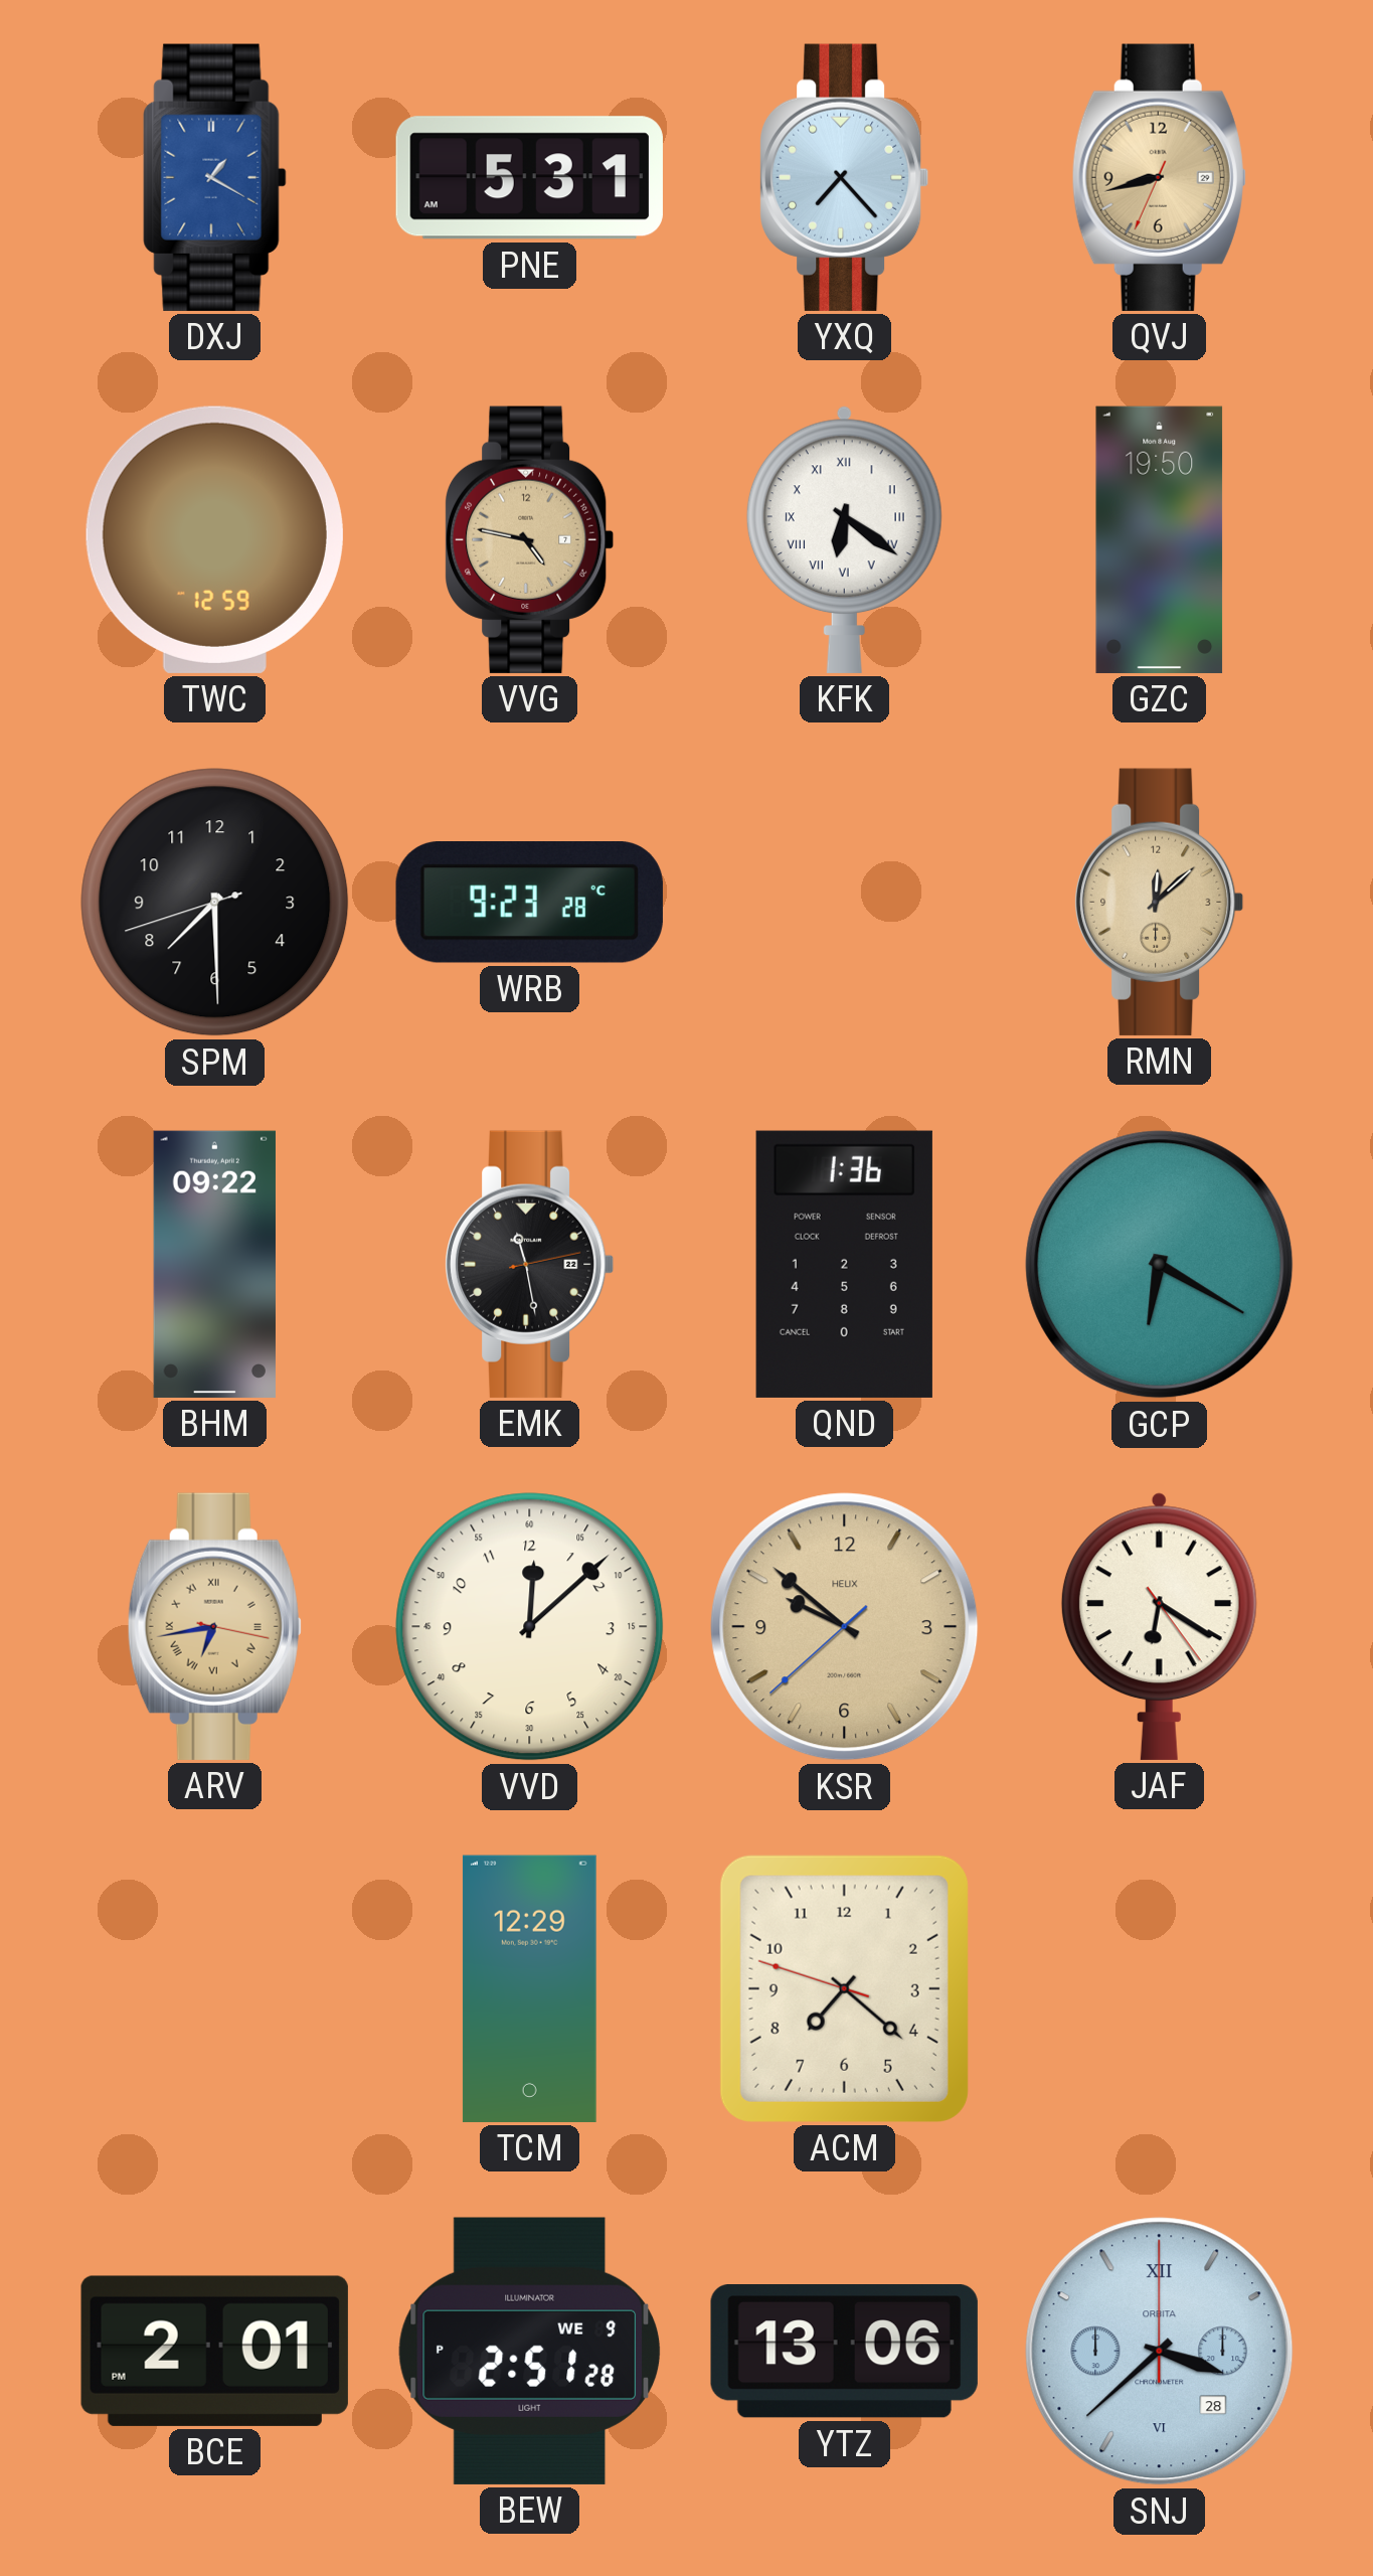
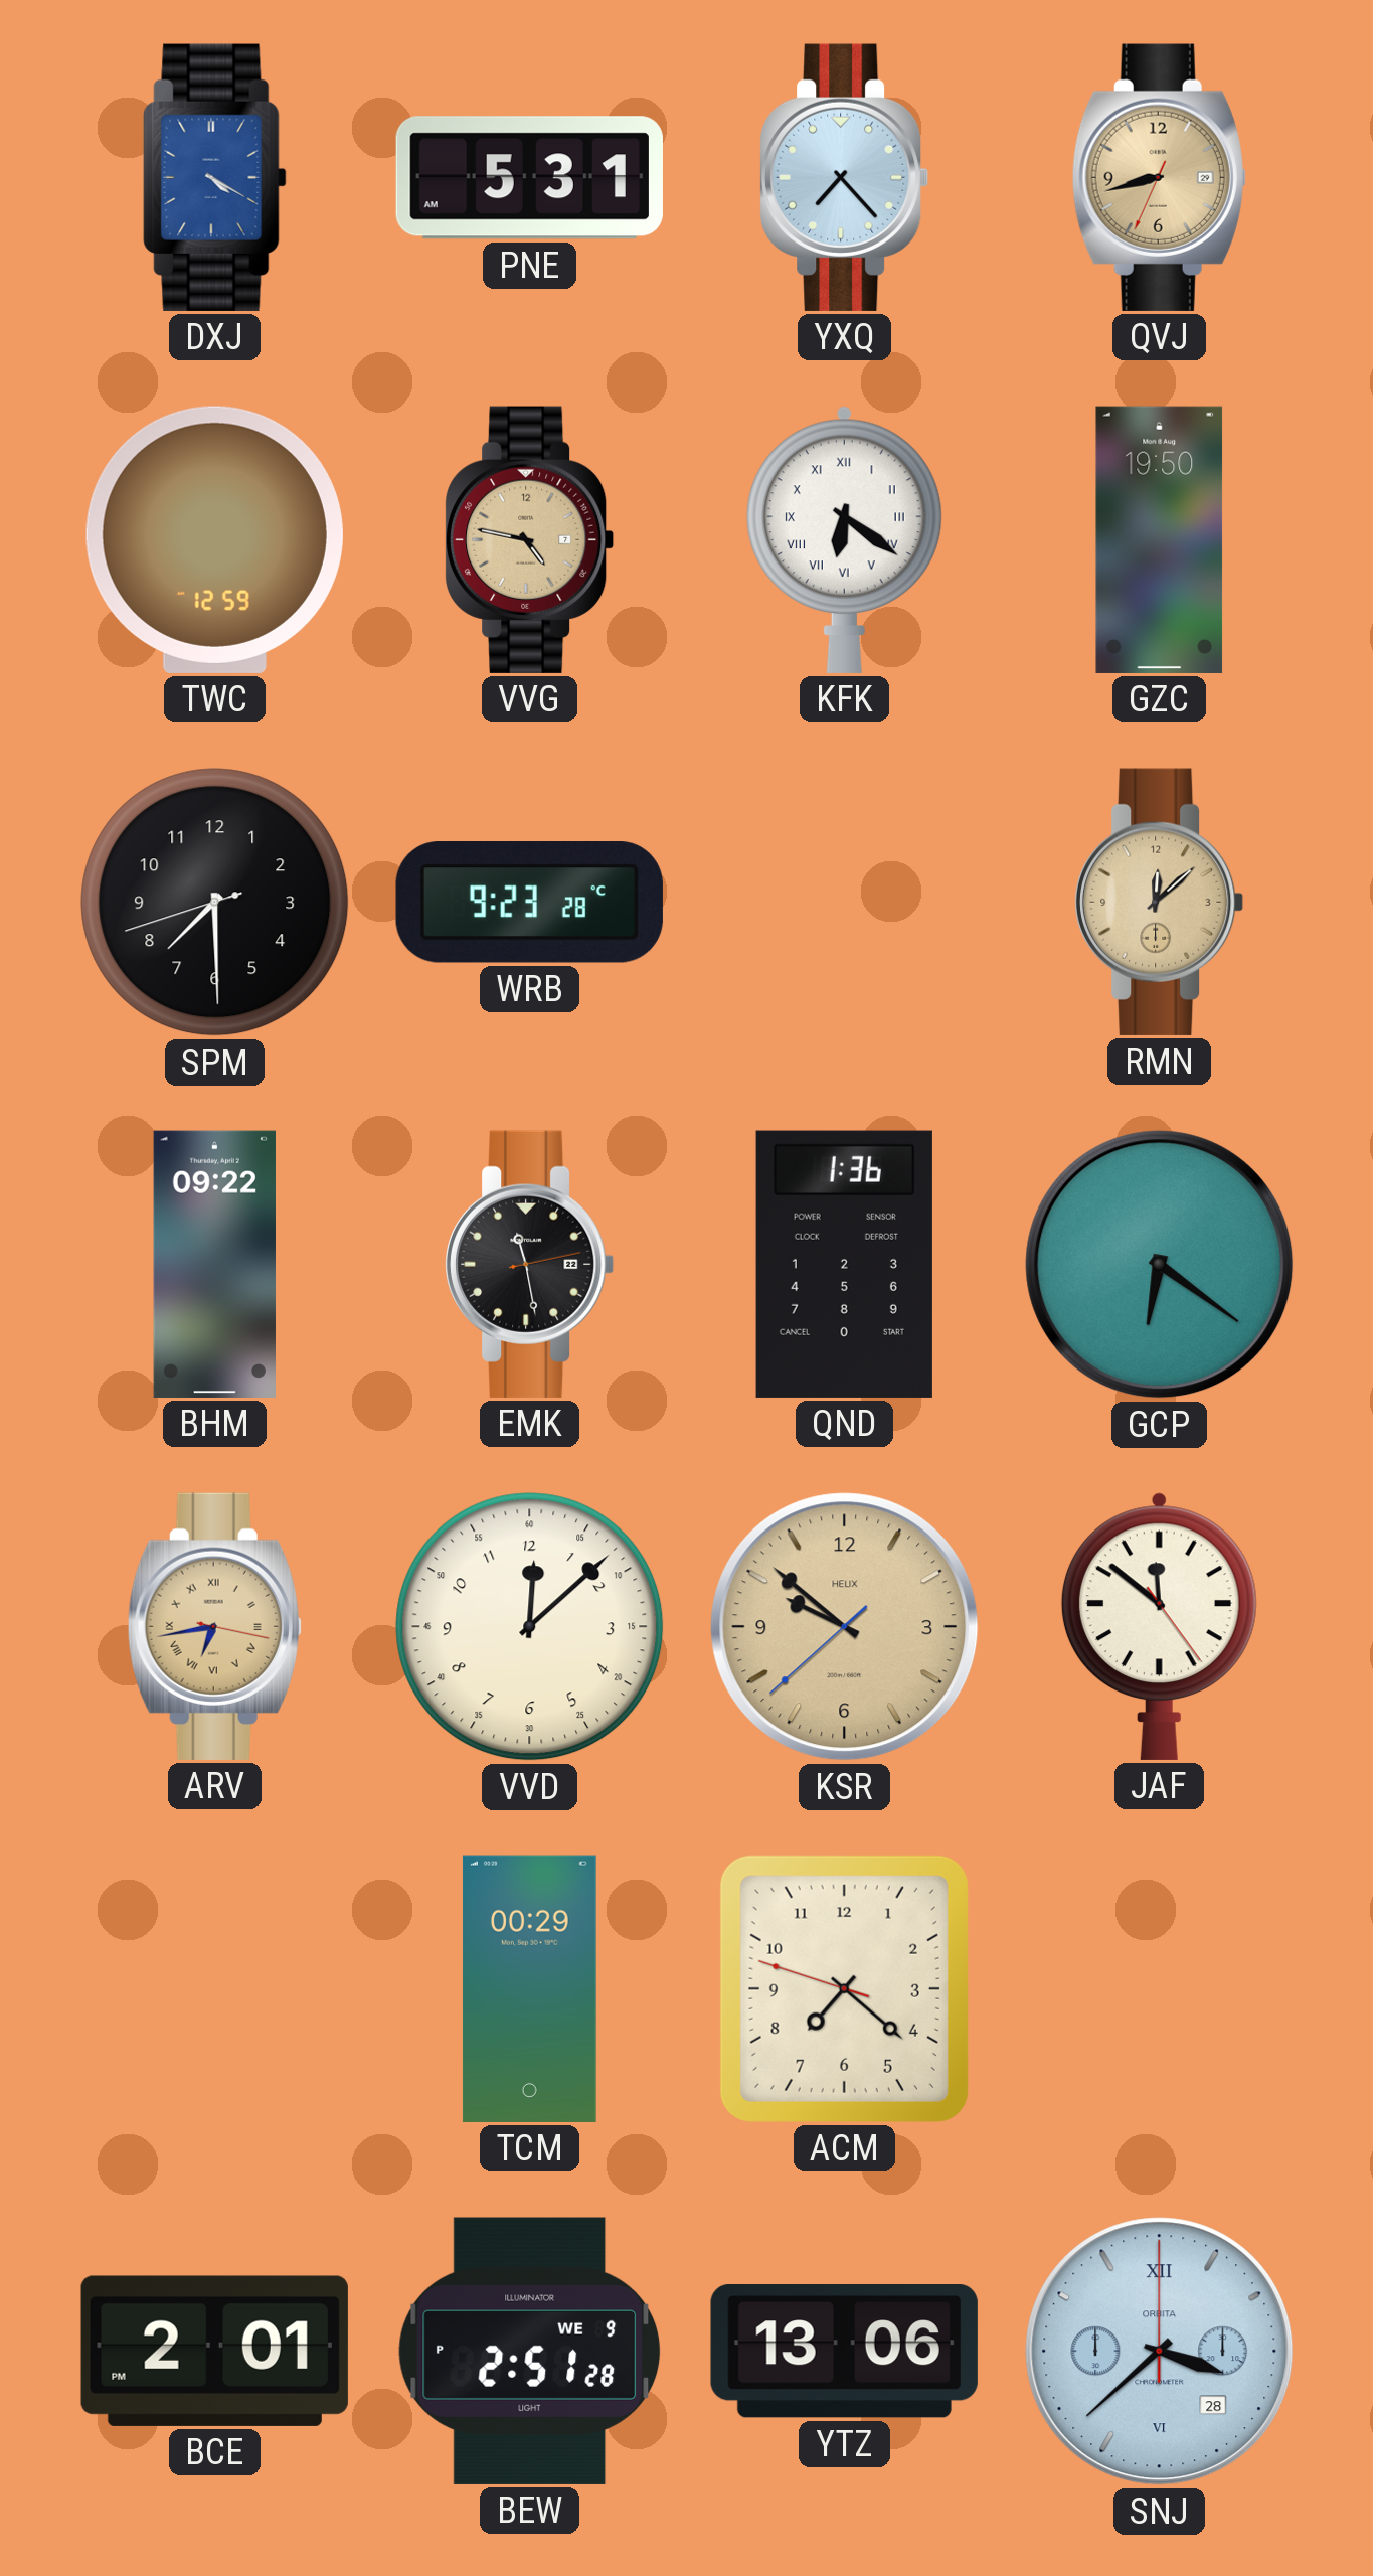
DXJ: 1:20 -> 4:20
GCP: 6:20 -> 6:21
JAF: 6:20 -> 11:51
TCM: 12:29 -> 00:29
